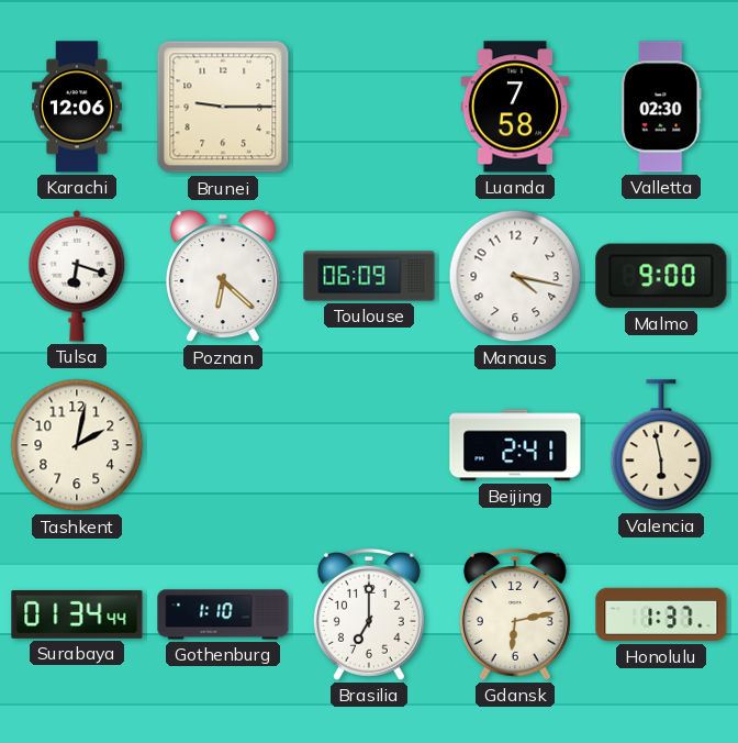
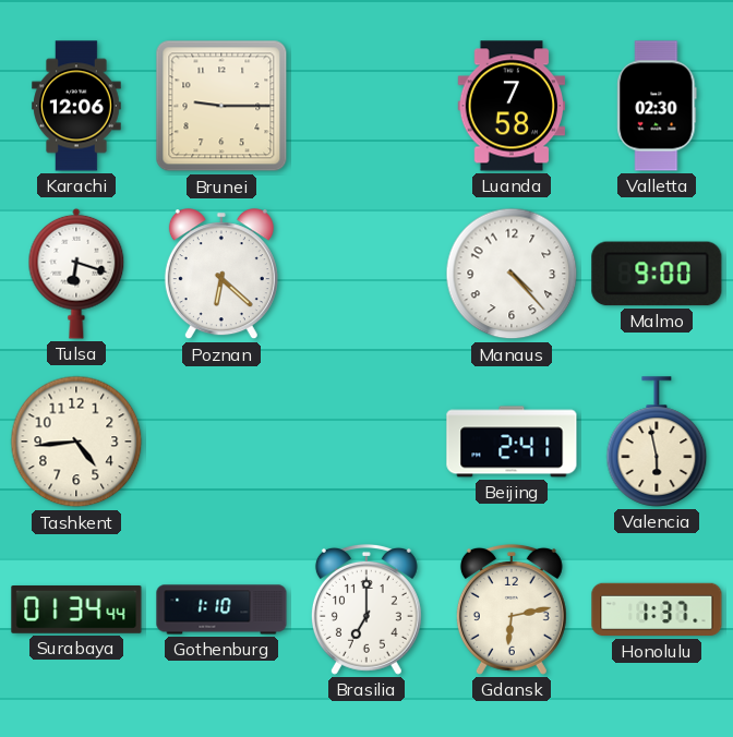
Toulouse: 06:09 -> none
Manaus: 4:17 -> 4:23
Tashkent: 2:02 -> 4:44
